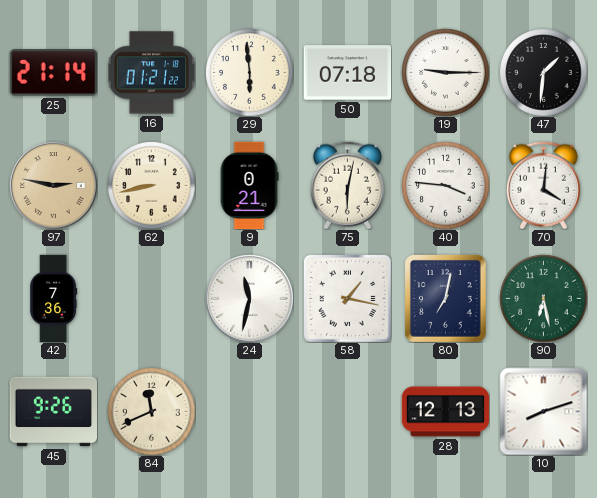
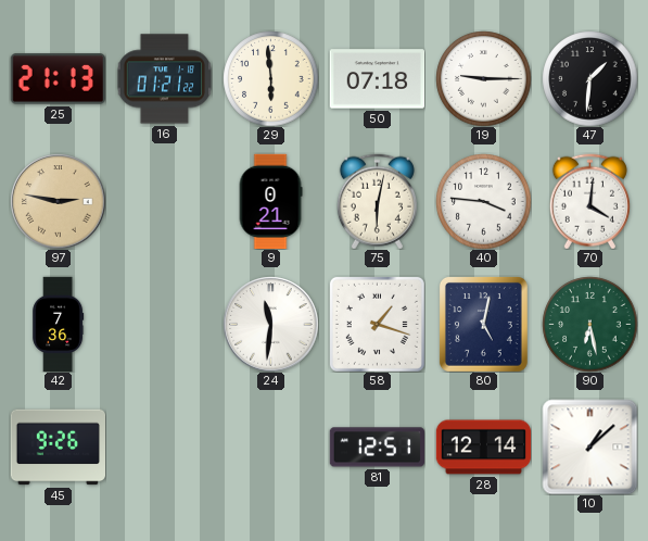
25: 21:14 -> 21:13
62: 8:43 -> none
24: 11:32 -> 11:31
58: 1:17 -> 1:18
80: 7:02 -> 5:02
84: 11:41 -> none
81: none -> 12:51
28: 12:13 -> 12:14
10: 8:12 -> 1:08
